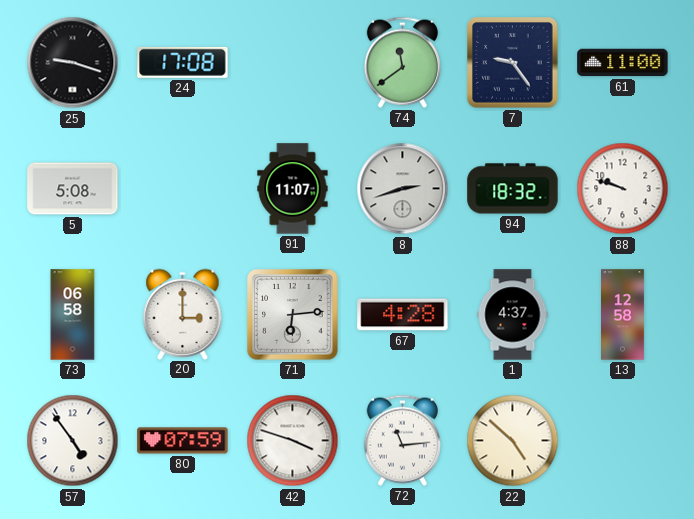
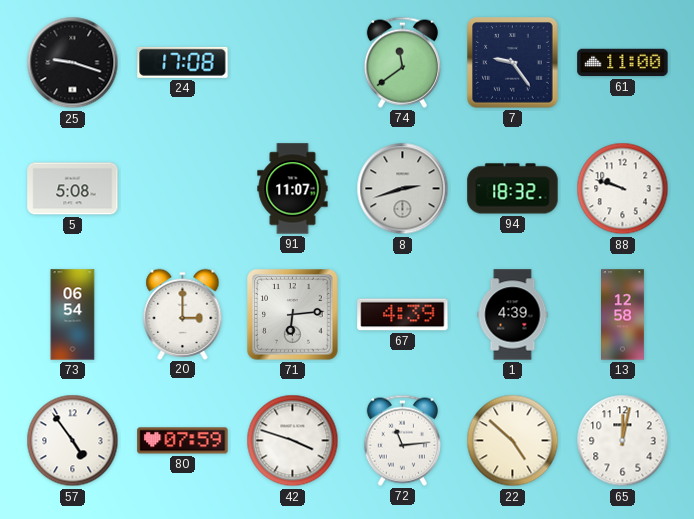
73: 06:58 -> 06:54
67: 4:28 -> 4:39
1: 4:37 -> 4:39
65: none -> 12:02
